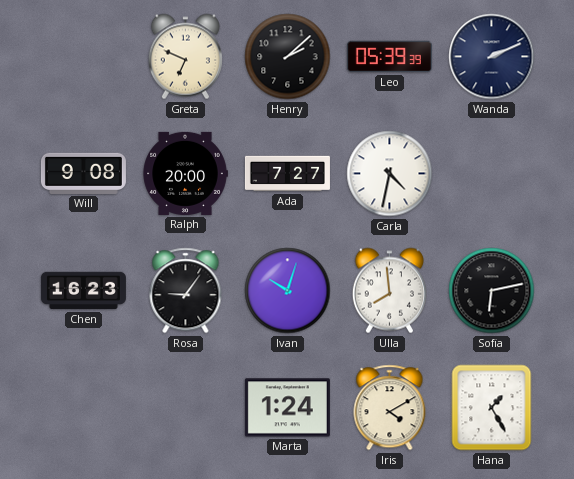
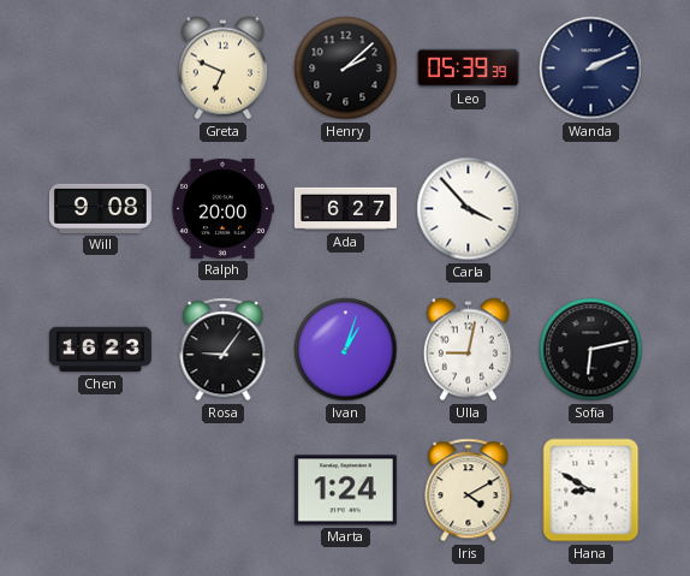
Ada: 7:27 -> 6:27
Carla: 4:32 -> 3:53
Ivan: 10:03 -> 1:03
Ulla: 7:59 -> 9:02
Hana: 1:25 -> 8:50
